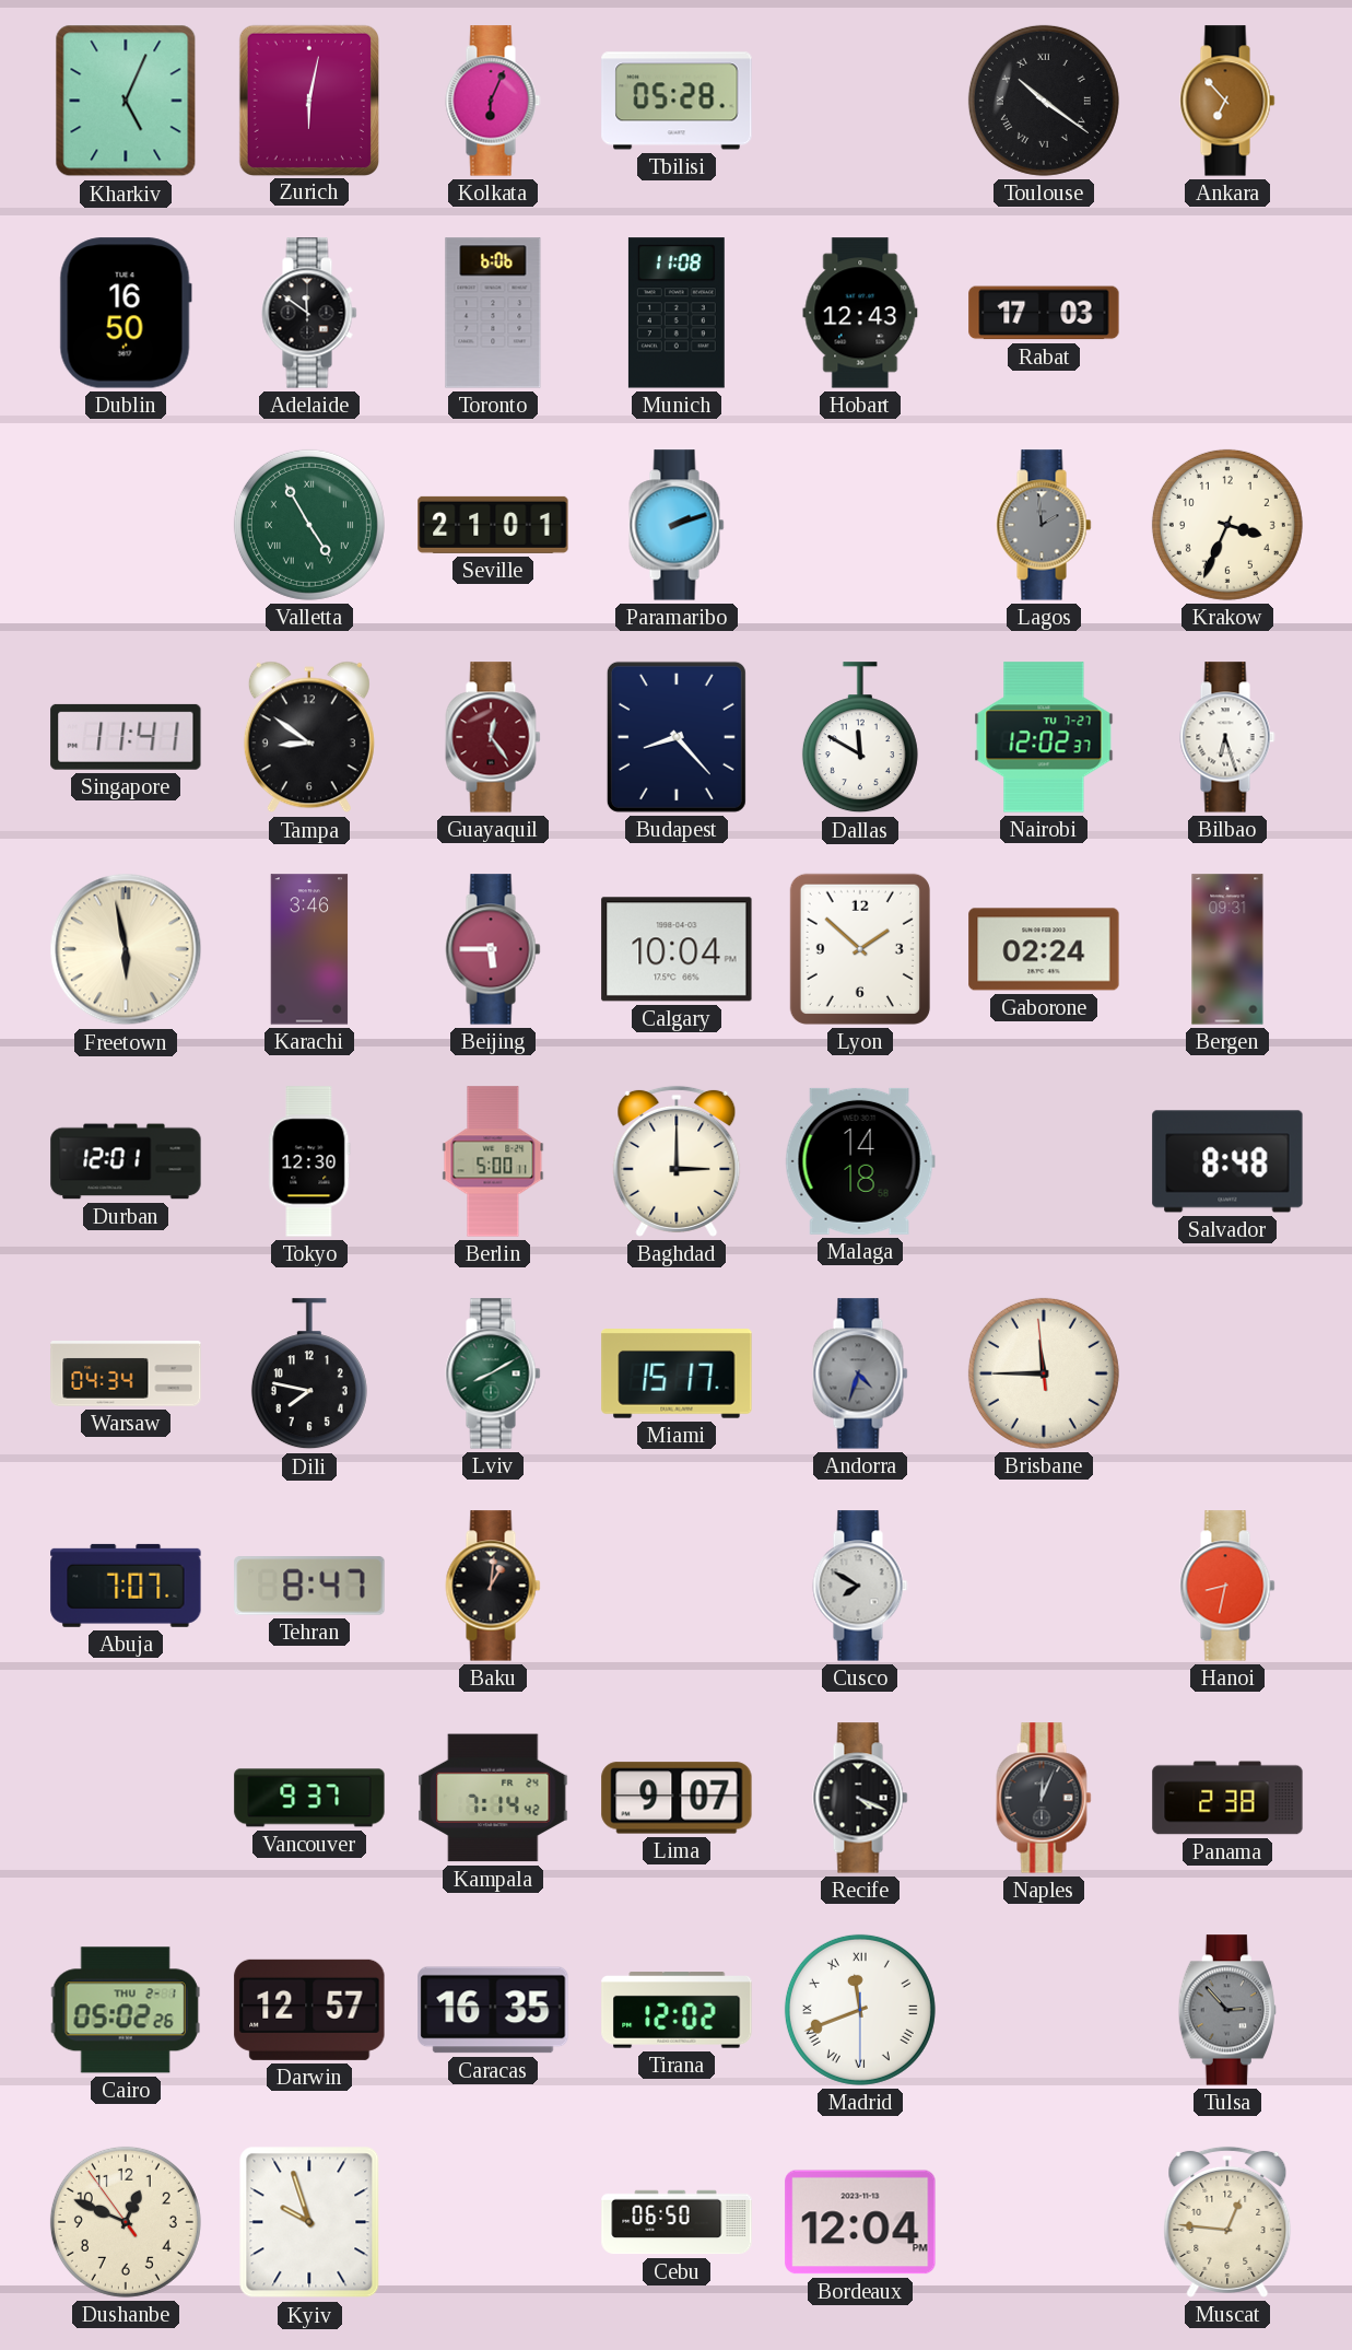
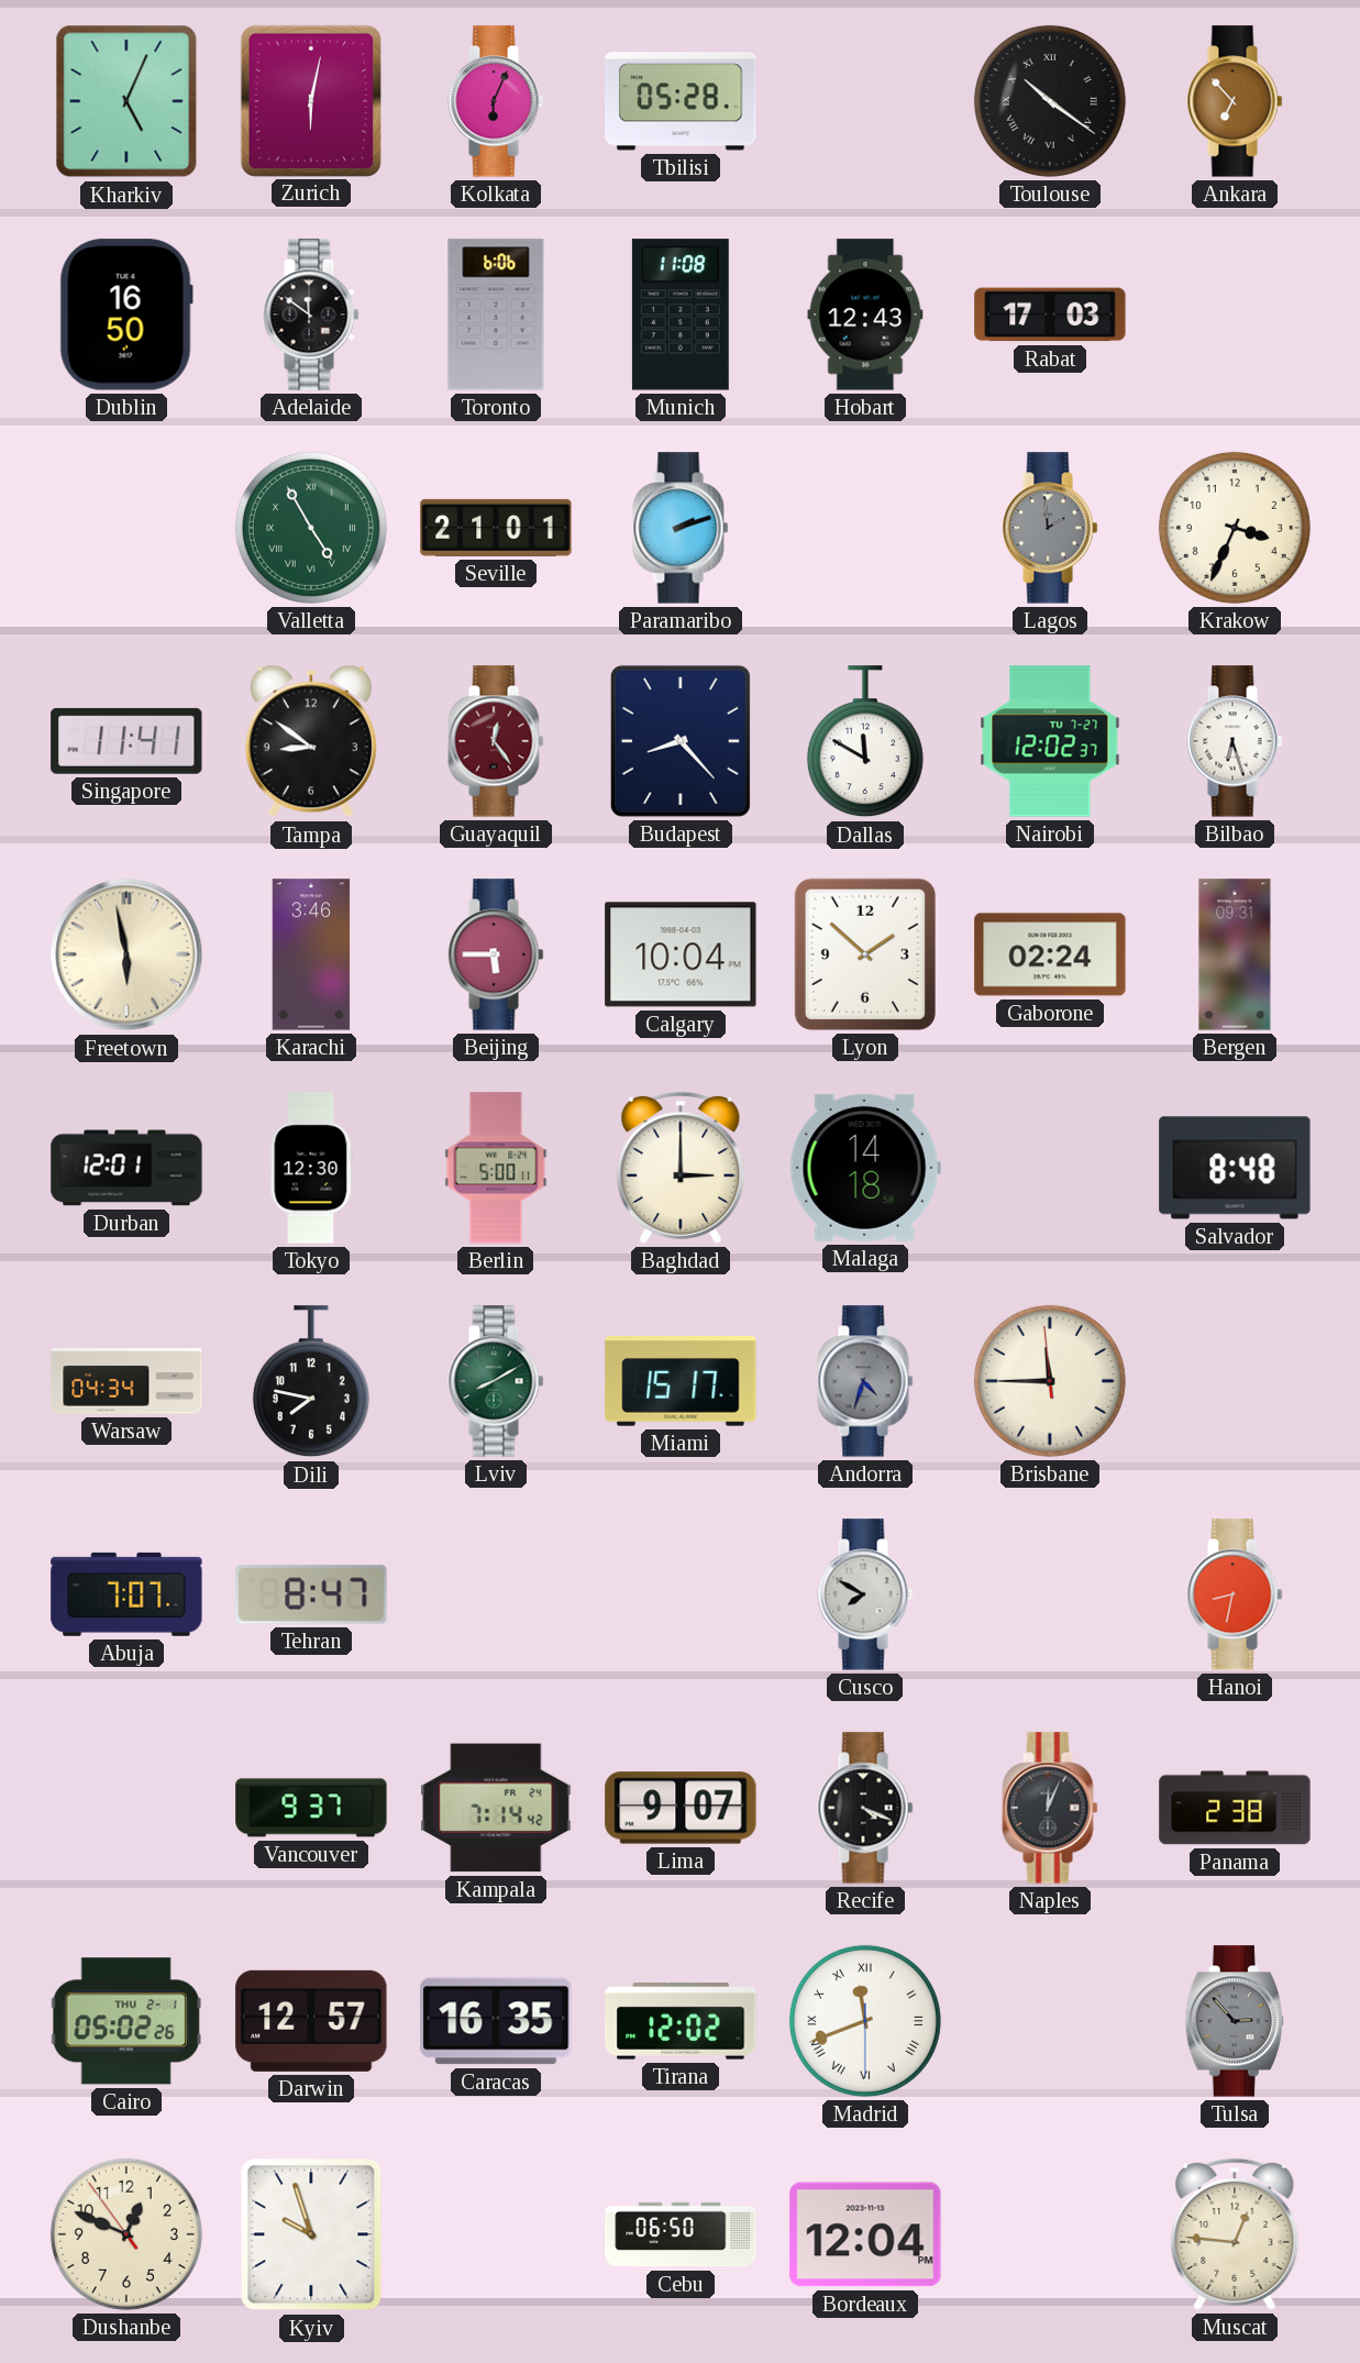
Baku: 1:01 -> none
